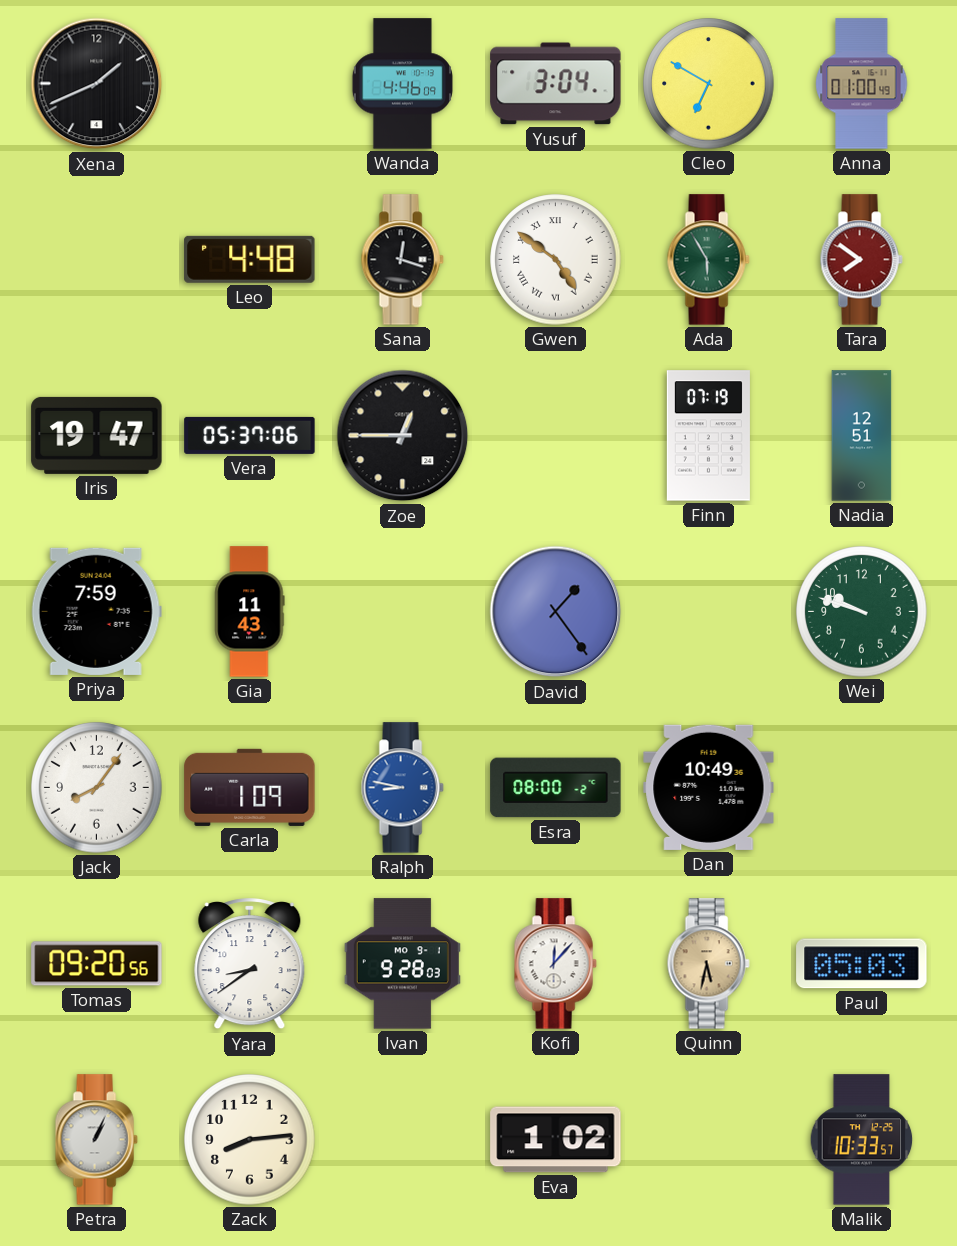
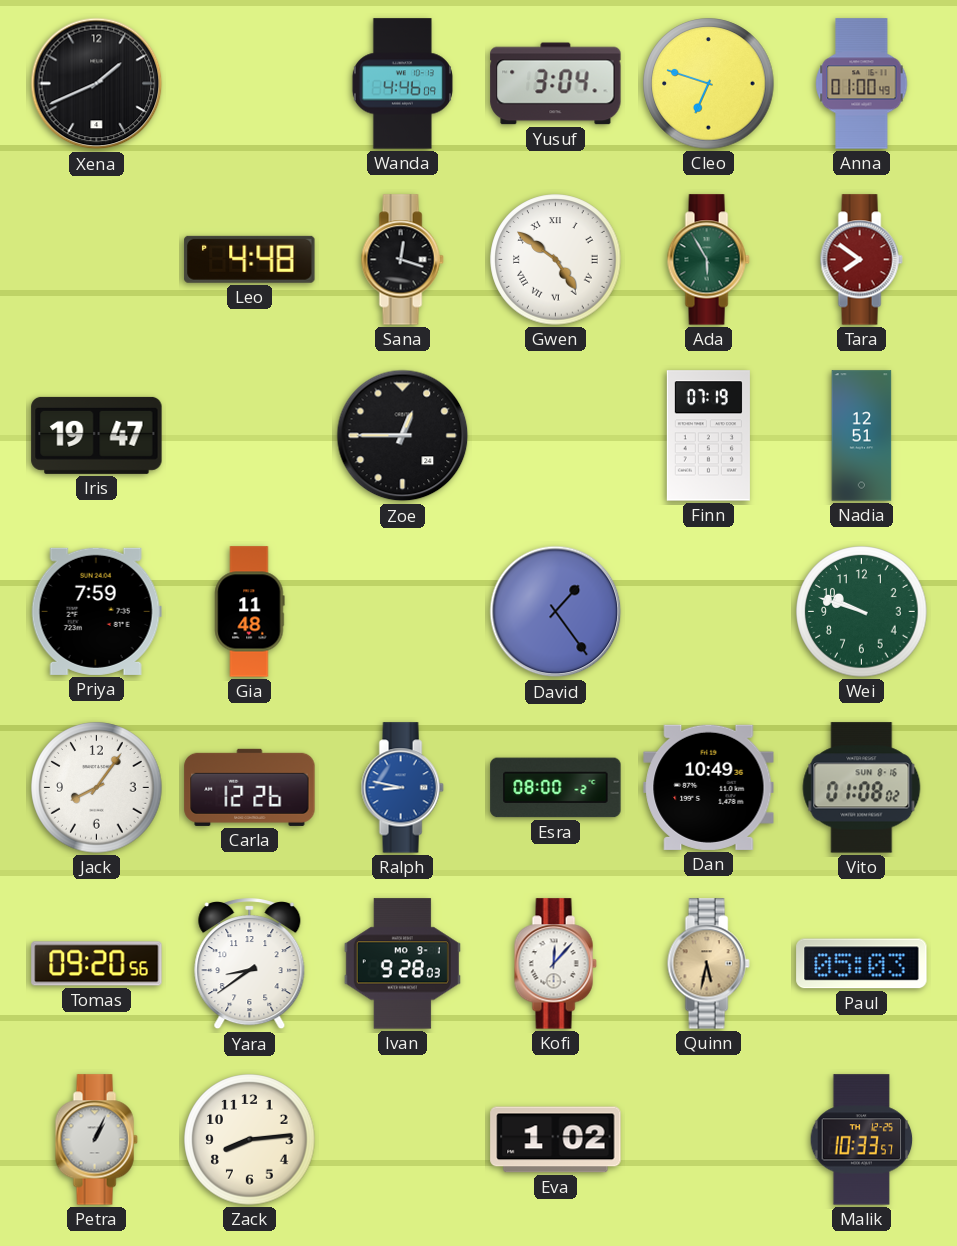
Cleo: 6:50 -> 6:48
Vera: 05:37 -> none
Gia: 11:43 -> 11:48
Carla: 1:09 -> 12:26
Vito: none -> 01:08
